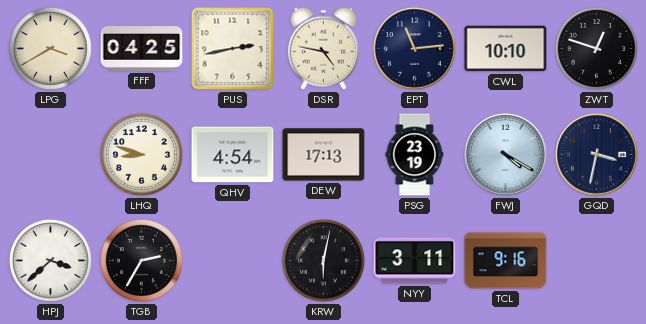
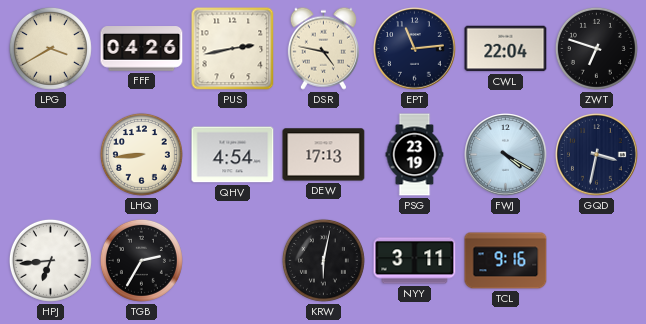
FFF: 04:25 -> 04:26
CWL: 10:10 -> 22:04
ZWT: 12:48 -> 6:48
LHQ: 8:48 -> 8:44
HPJ: 3:38 -> 6:44
